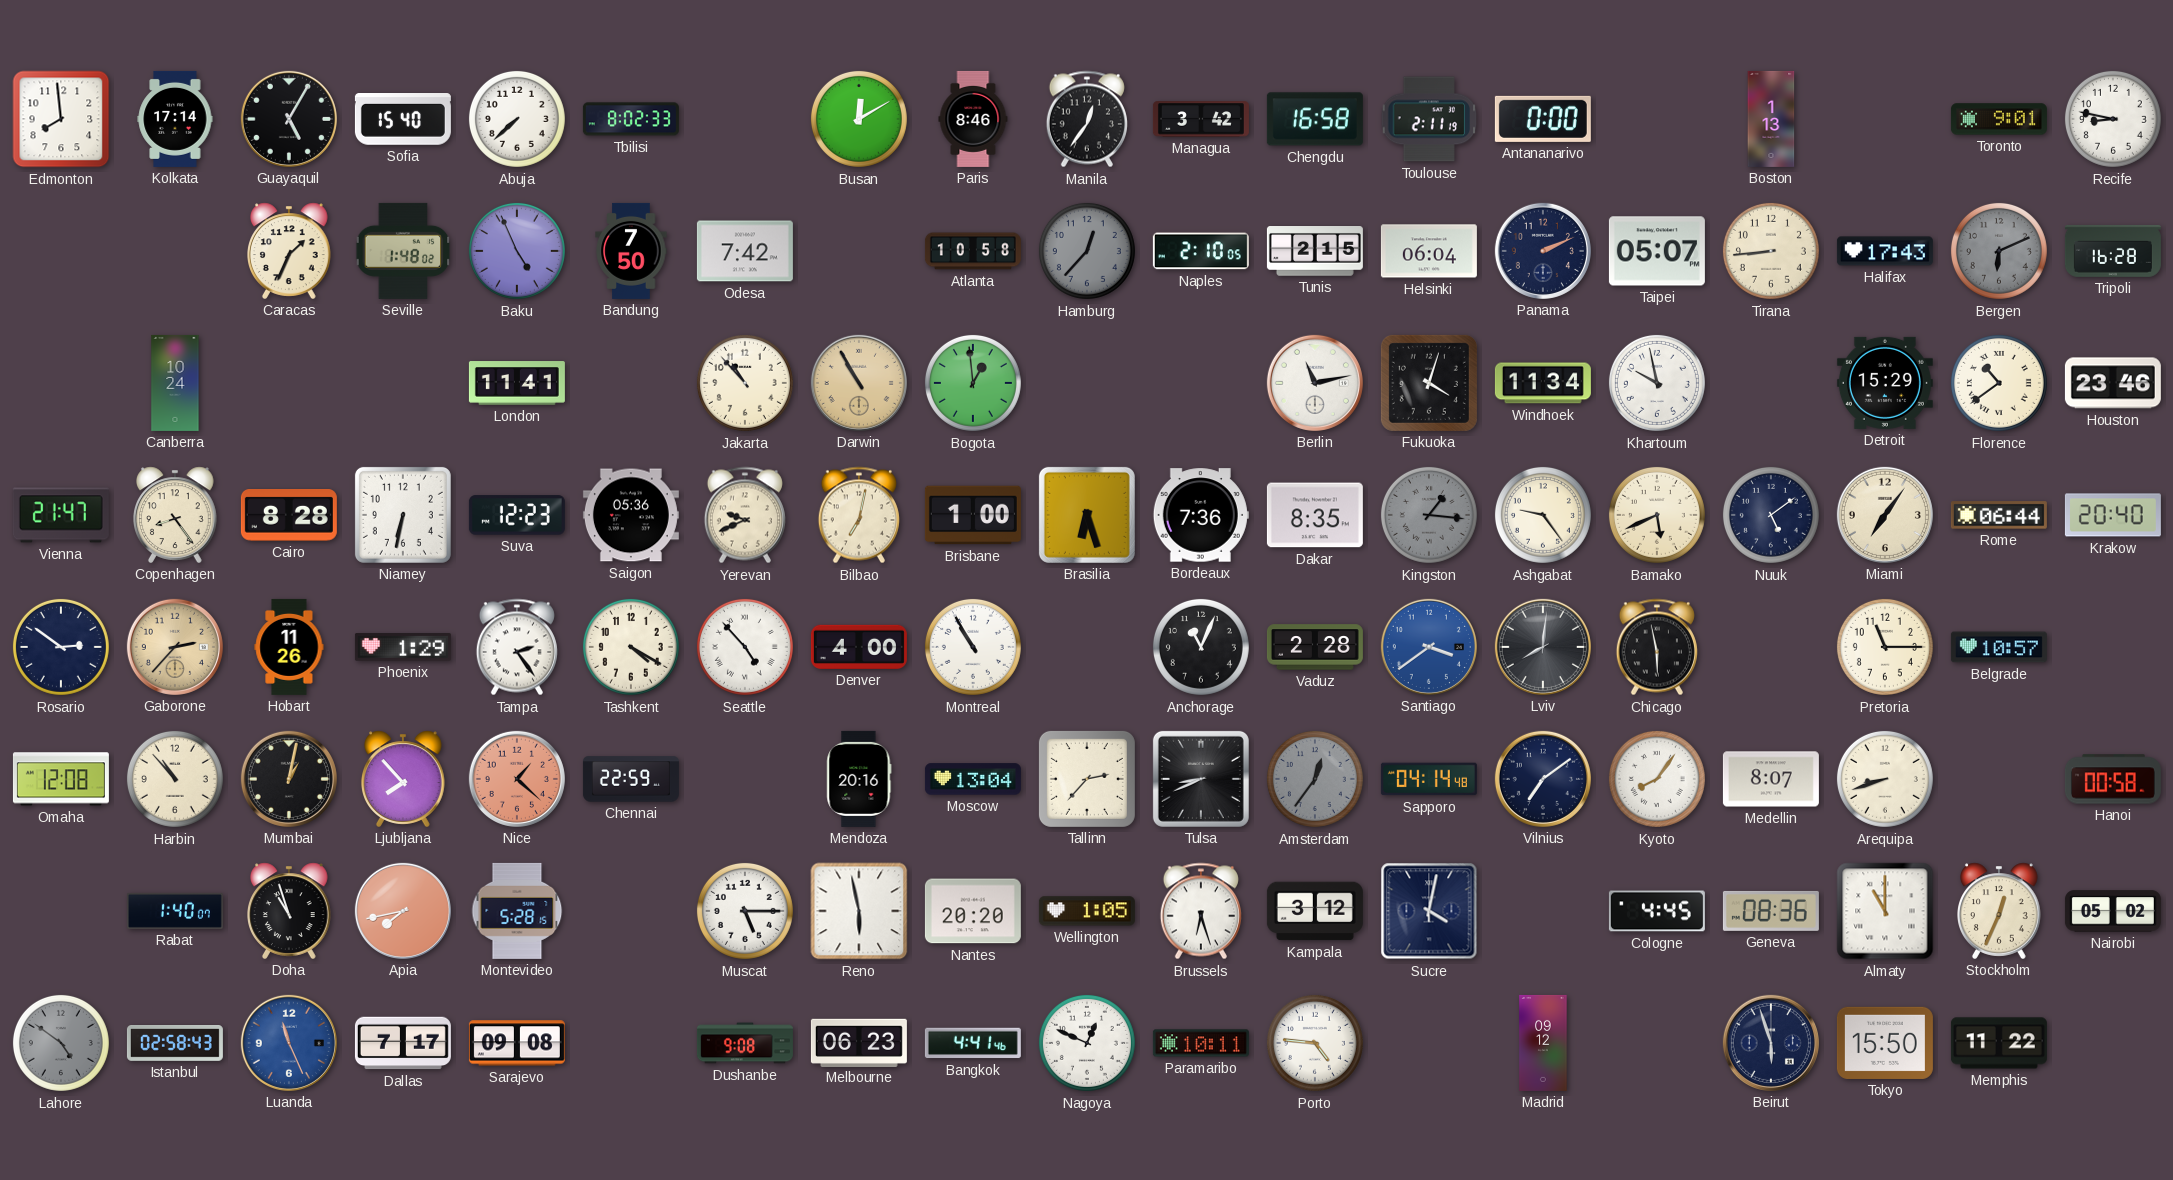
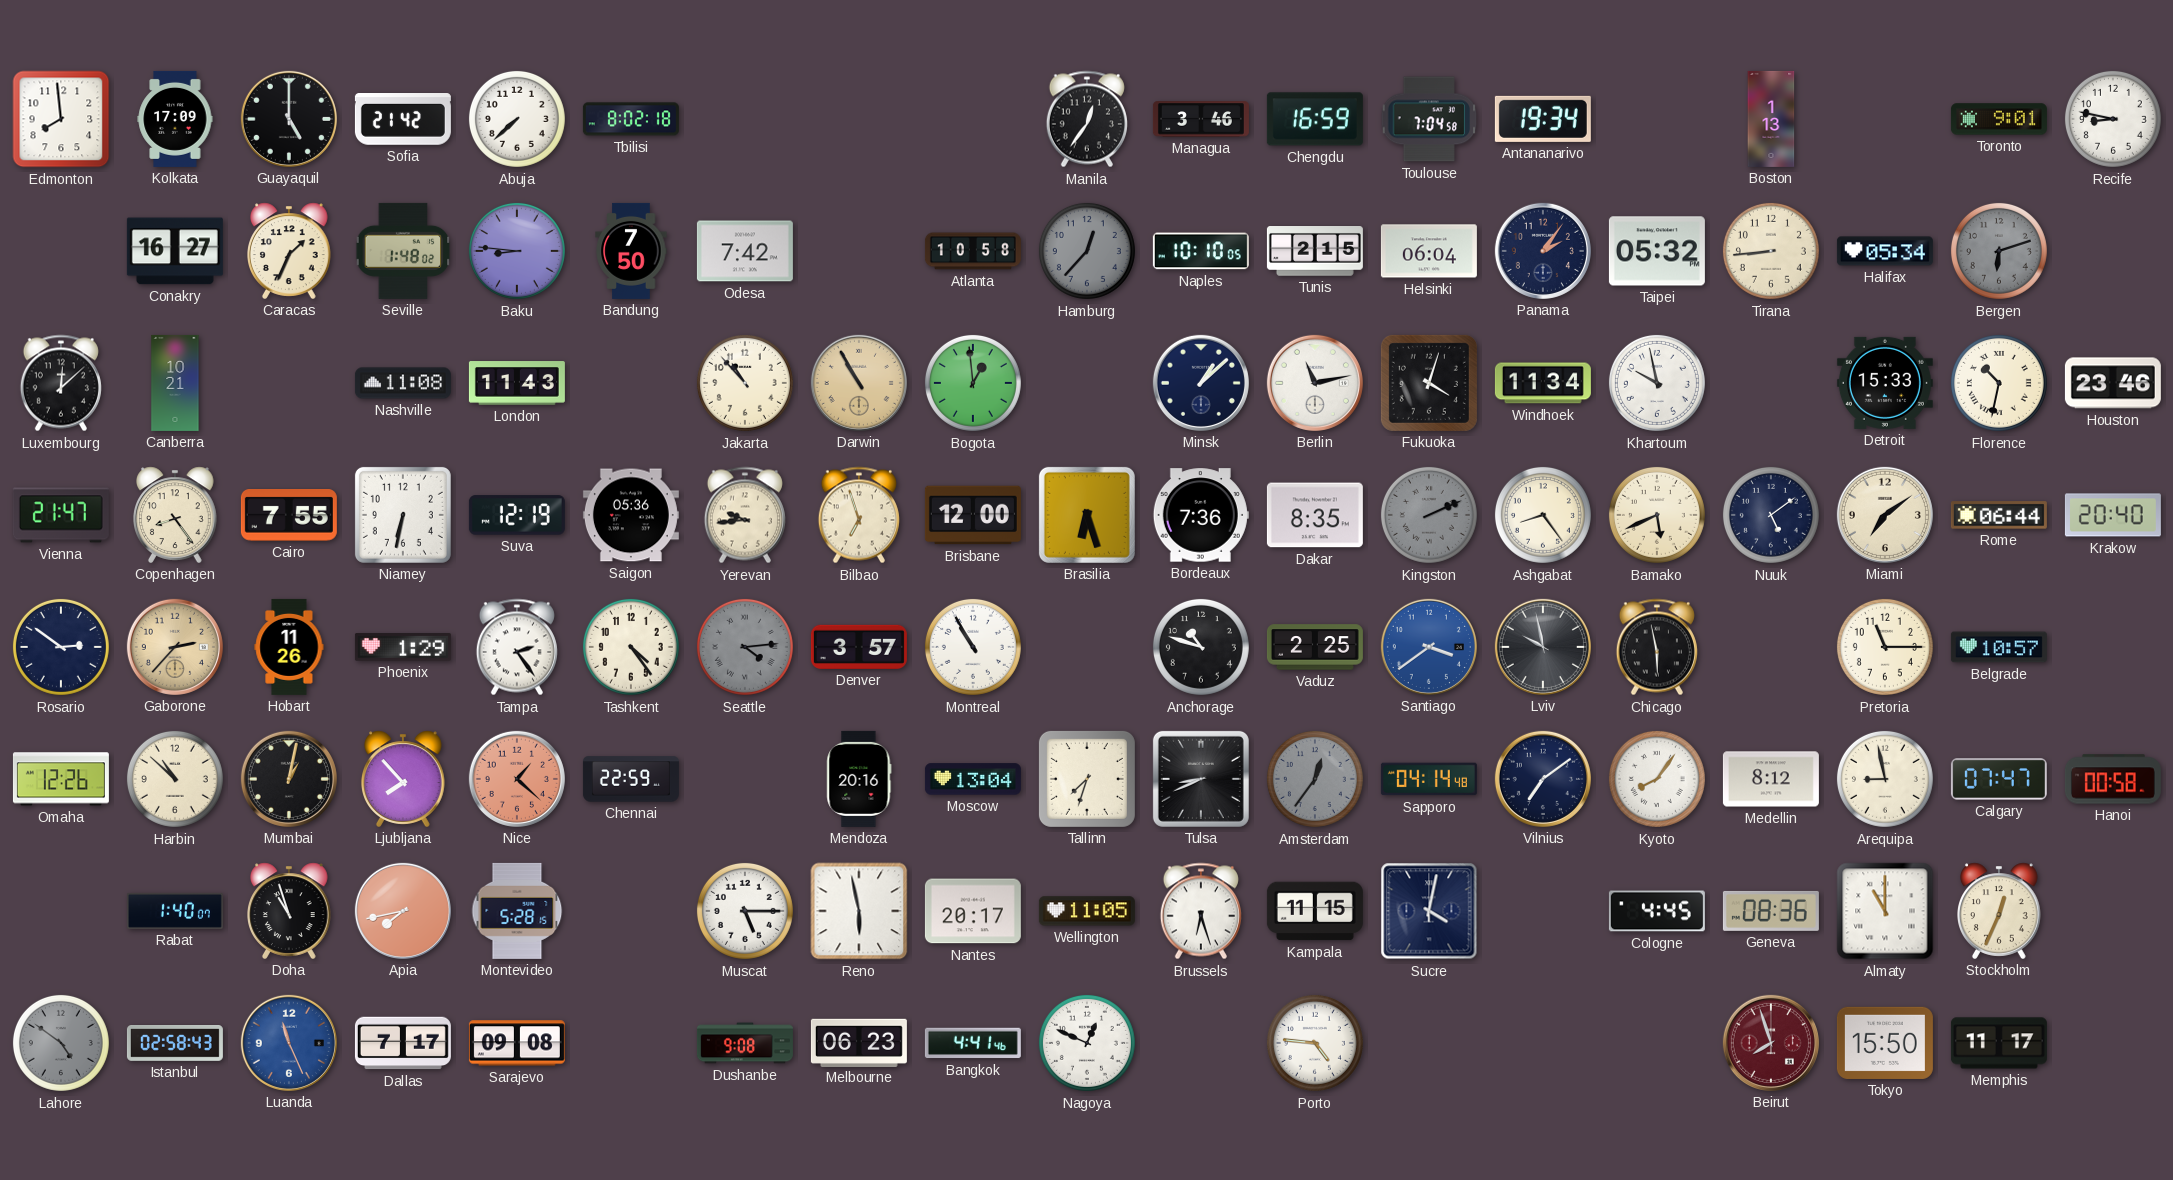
Kolkata: 17:14 -> 17:09
Guayaquil: 5:05 -> 5:00
Sofia: 15:40 -> 21:42
Tbilisi: 8:02:33 -> 8:02:18
Busan: 12:10 -> none
Paris: 8:46 -> none
Managua: 3:42 -> 3:46
Chengdu: 16:58 -> 16:59
Toulouse: 2:11 -> 7:04
Antananarivo: 0:00 -> 19:34
Conakry: none -> 16:27
Baku: 4:56 -> 8:46
Naples: 2:10 -> 10:10
Panama: 2:11 -> 2:06
Taipei: 05:07 -> 05:32
Halifax: 17:43 -> 05:34
Bergen: 6:11 -> 6:12
Tripoli: 16:28 -> none
Luxembourg: none -> 12:08
Canberra: 10:24 -> 10:21
Nashville: none -> 11:08
London: 11:41 -> 11:43
Minsk: none -> 1:08
Detroit: 15:29 -> 15:33
Florence: 10:39 -> 10:32
Cairo: 8:28 -> 7:55
Suva: 12:23 -> 12:19
Yerevan: 9:41 -> 9:44
Bilbao: 7:02 -> 6:57
Brisbane: 1:00 -> 12:00
Kingston: 1:16 -> 2:11
Ashgabat: 9:24 -> 8:24
Miami: 7:06 -> 7:09
Tashkent: 4:20 -> 4:24
Seattle: 4:53 -> 4:14
Seattle dial: white -> grey
Denver: 4:00 -> 3:57
Anchorage: 11:04 -> 10:48
Vaduz: 2:28 -> 2:25
Lviv: 8:01 -> 9:58
Omaha: 12:08 -> 12:26
Harbin: 10:53 -> 10:52
Tallinn: 2:37 -> 7:33
Medellin: 8:07 -> 8:12
Arequipa: 8:42 -> 8:58
Calgary: none -> 07:47
Nantes: 20:20 -> 20:17
Wellington: 1:05 -> 11:05
Kampala: 3:12 -> 11:15
Nairobi: 05:02 -> none
Paramaribo: 10:11 -> none
Madrid: 09:12 -> none
Beirut: 5:57 -> 7:57
Beirut dial: navy -> burgundy
Memphis: 11:22 -> 11:17
